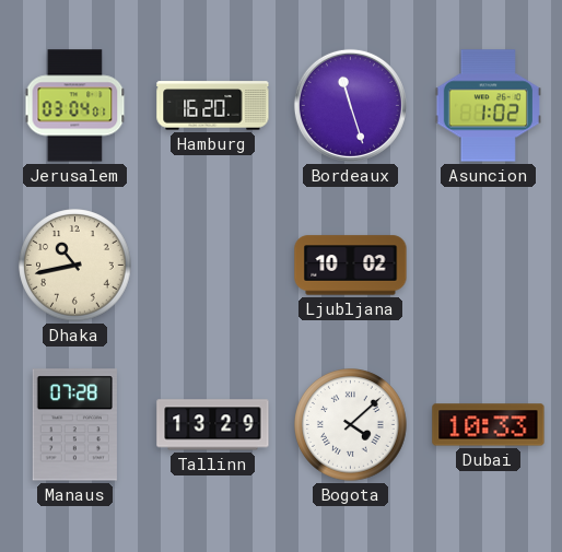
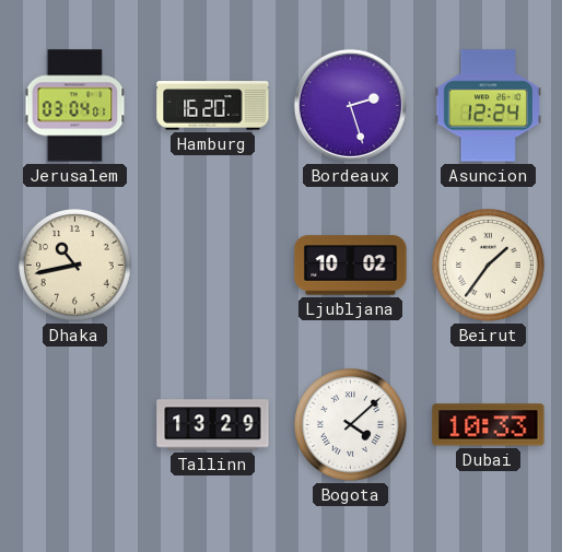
Bordeaux: 11:27 -> 2:27
Asuncion: 1:02 -> 12:24
Beirut: none -> 1:36
Manaus: 07:28 -> none
